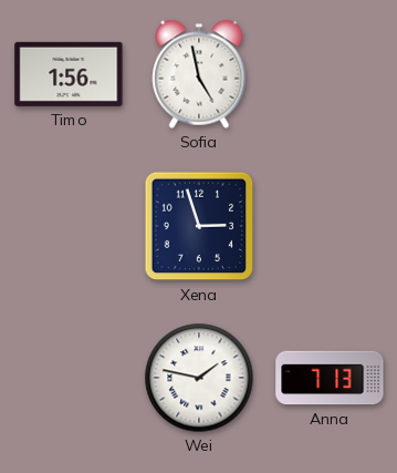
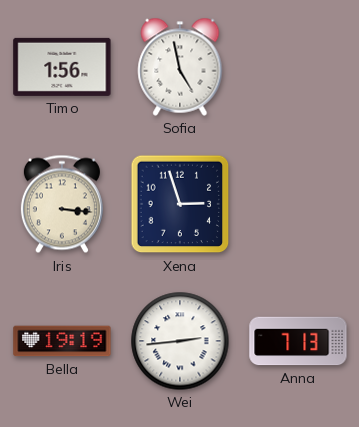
Iris: none -> 3:16
Bella: none -> 19:19
Wei: 1:47 -> 2:44
